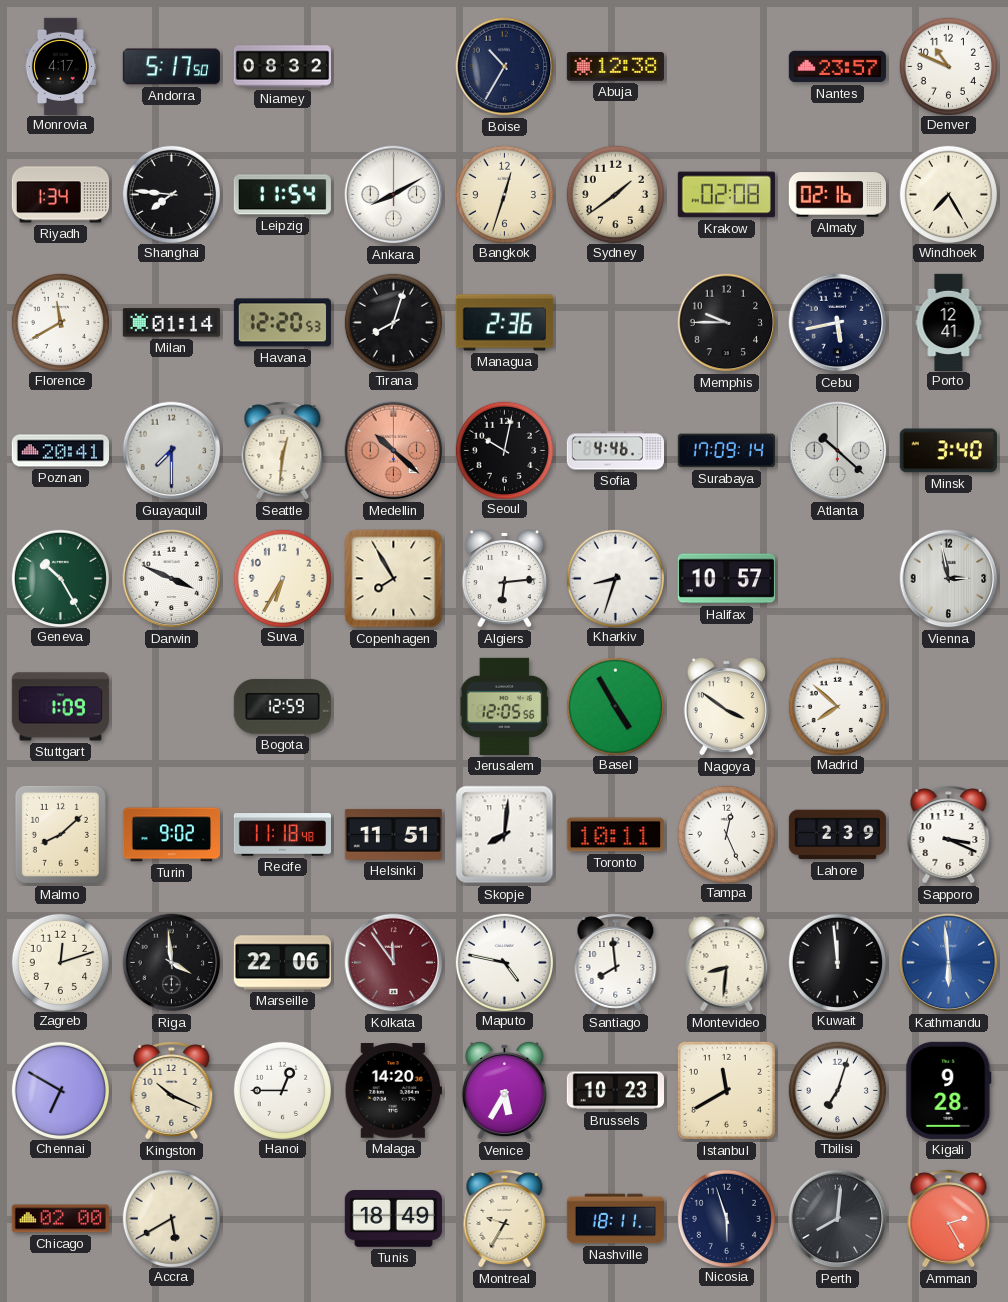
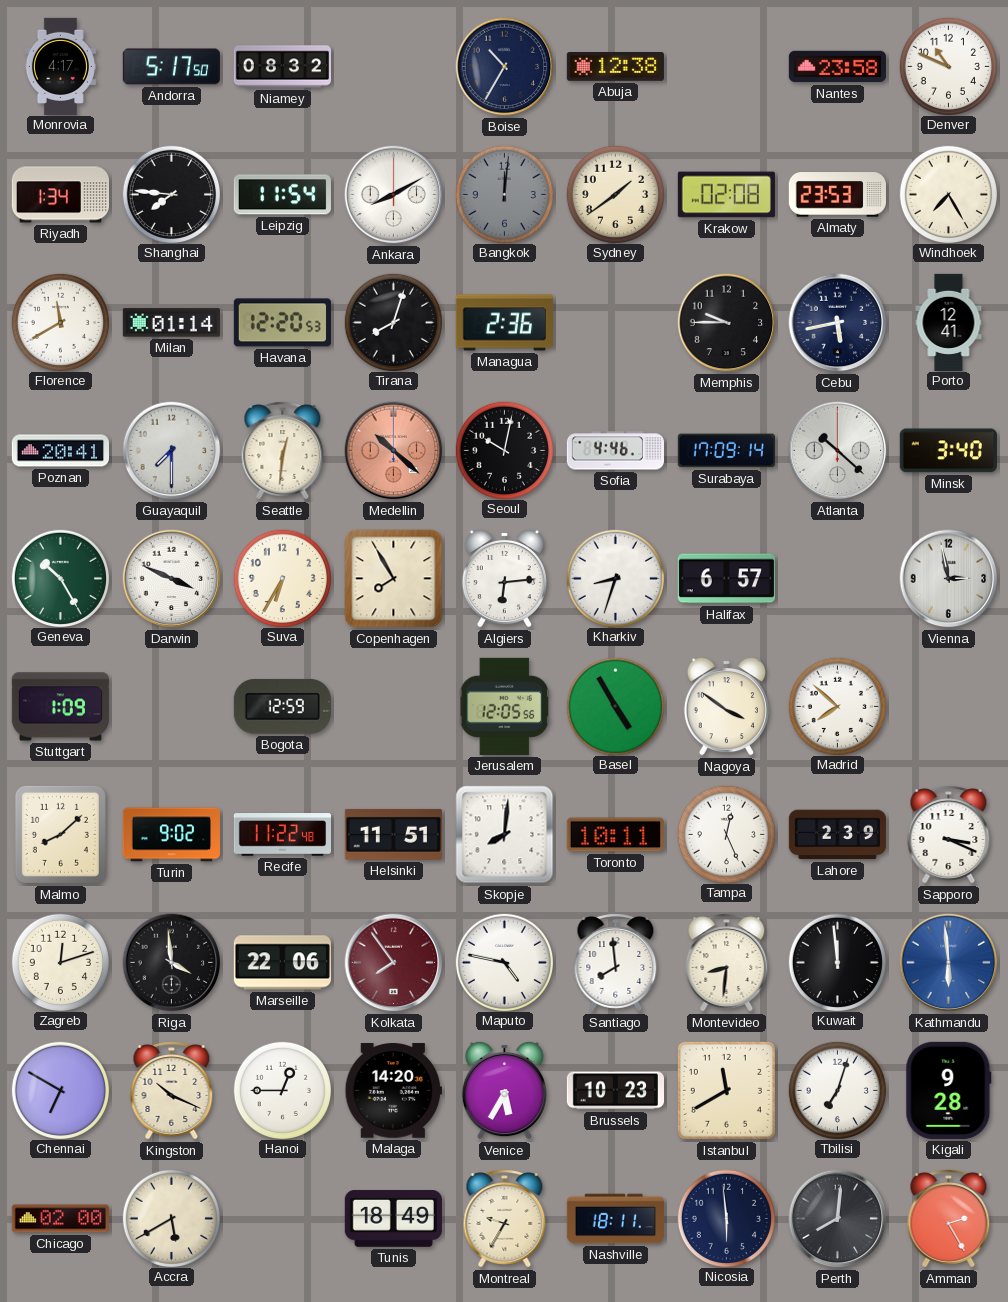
Nantes: 23:57 -> 23:58
Bangkok: 12:33 -> 12:01
Bangkok dial: cream -> grey
Almaty: 02:16 -> 23:53
Halifax: 10:57 -> 6:57
Recife: 11:18 -> 11:22
Kolkata: 11:54 -> 7:54
Nicosia: 5:57 -> 5:59
